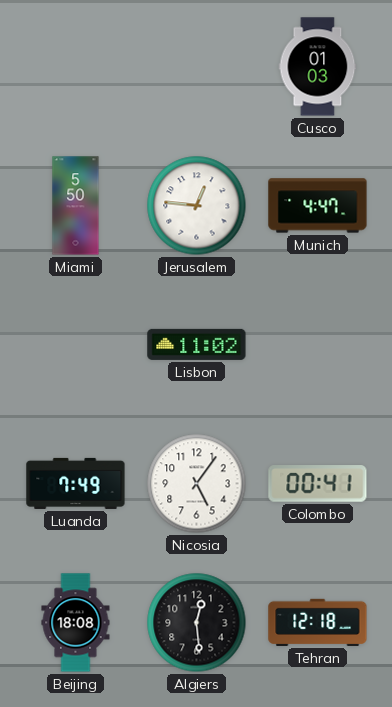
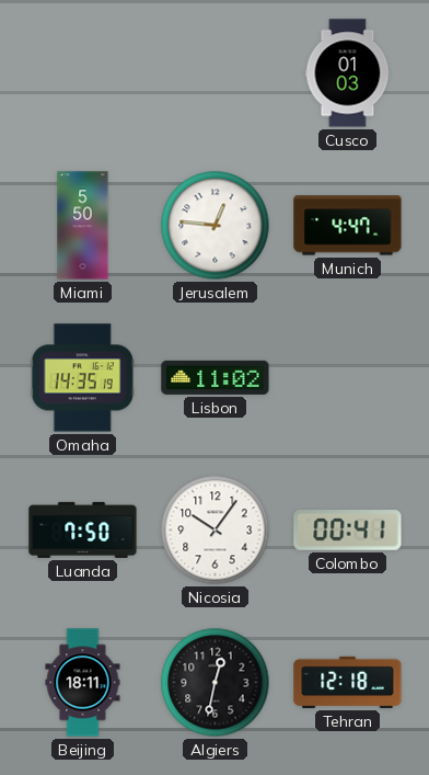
Omaha: none -> 14:35
Luanda: 7:49 -> 7:50
Nicosia: 5:06 -> 10:06
Beijing: 18:08 -> 18:11
Algiers: 12:29 -> 12:32
